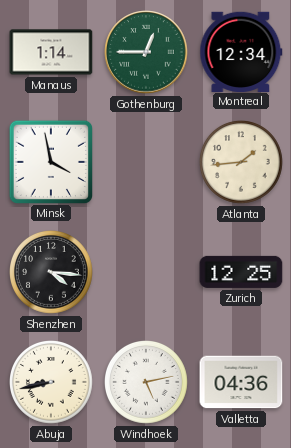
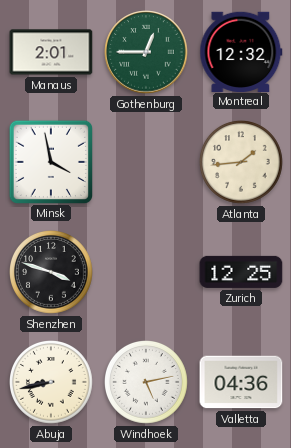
Manaus: 1:14 -> 2:01
Montreal: 12:34 -> 12:32
Shenzhen: 4:16 -> 3:48
